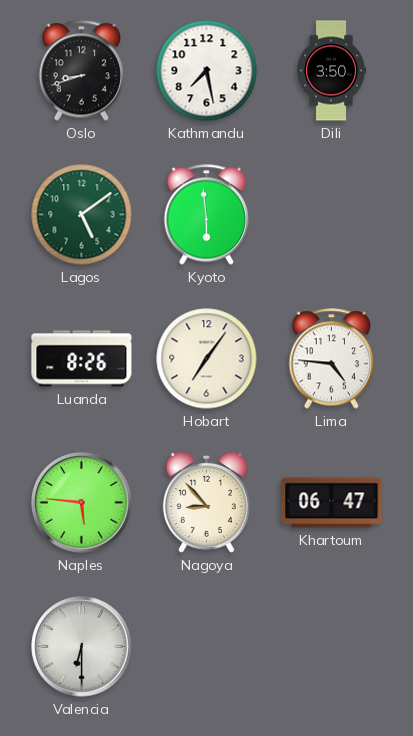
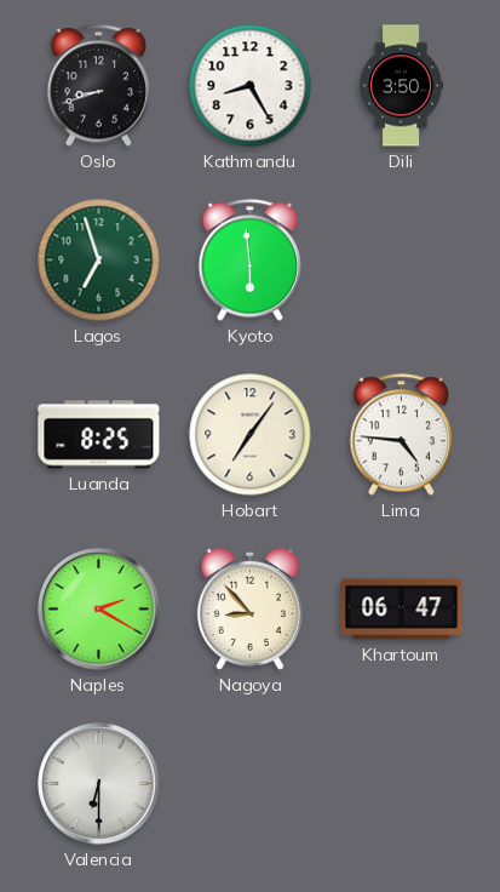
Kathmandu: 7:28 -> 8:25
Lagos: 5:09 -> 6:57
Luanda: 8:26 -> 8:25
Naples: 5:46 -> 2:20
